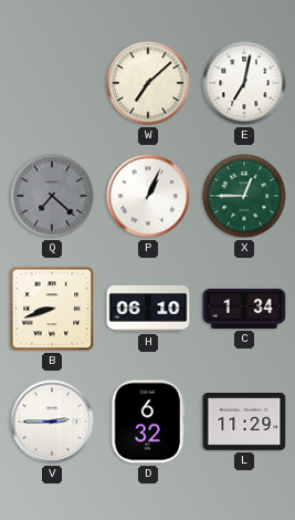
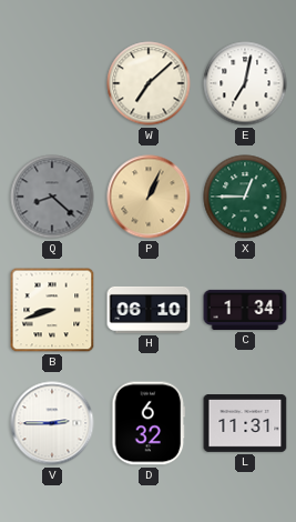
Q: 7:22 -> 8:22
P dial: white -> champagne
L: 11:29 -> 11:31
